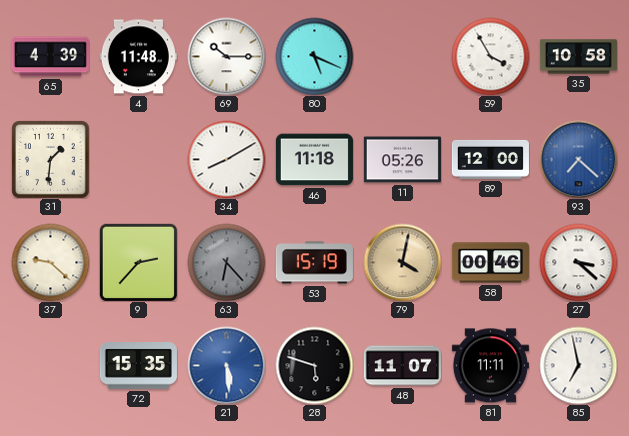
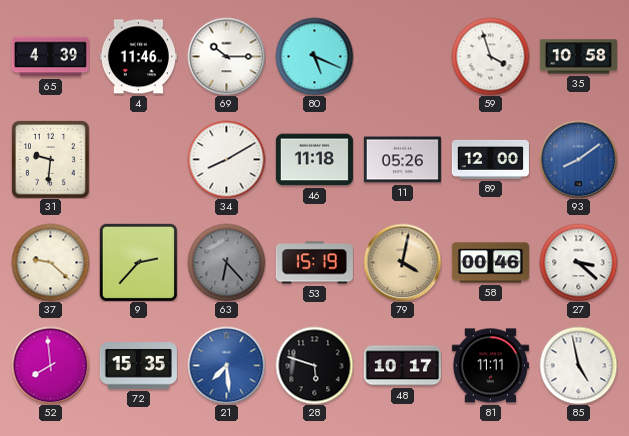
4: 11:48 -> 11:46
59: 3:55 -> 3:57
31: 1:31 -> 9:31
93: 7:22 -> 8:09
52: none -> 7:59
21: 5:29 -> 7:29
48: 11:07 -> 10:17
85: 6:58 -> 4:58
